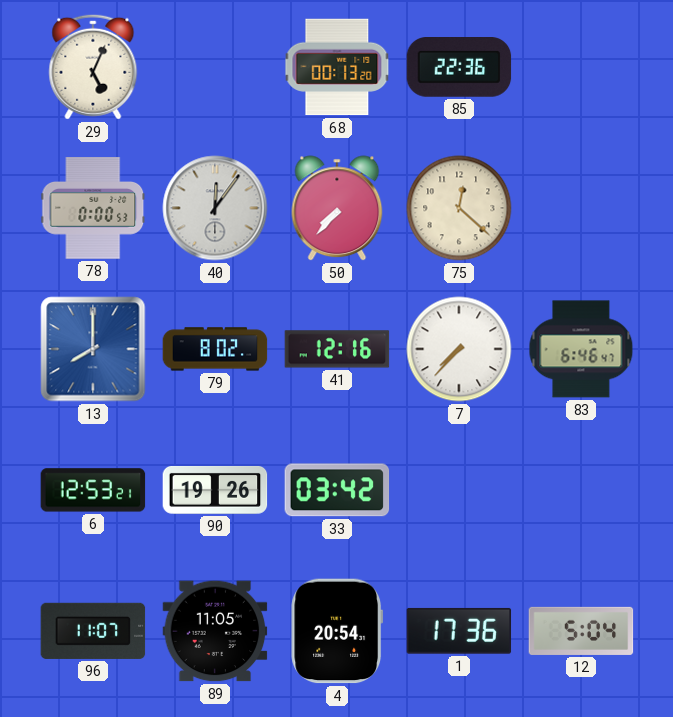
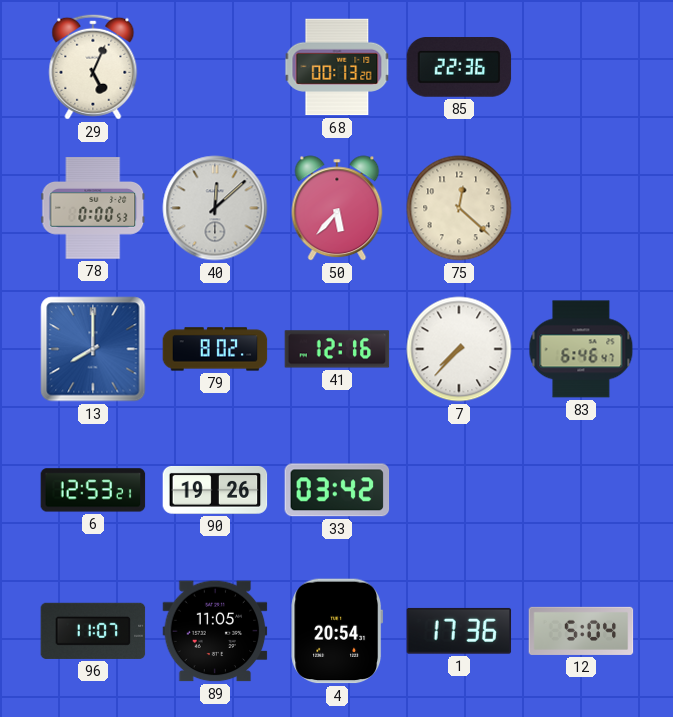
40: 12:06 -> 12:08
50: 7:37 -> 5:37
